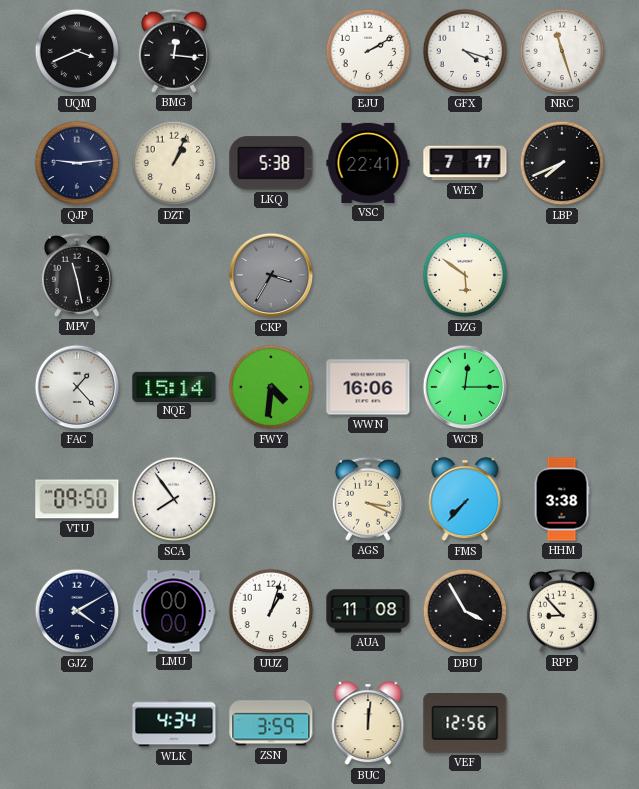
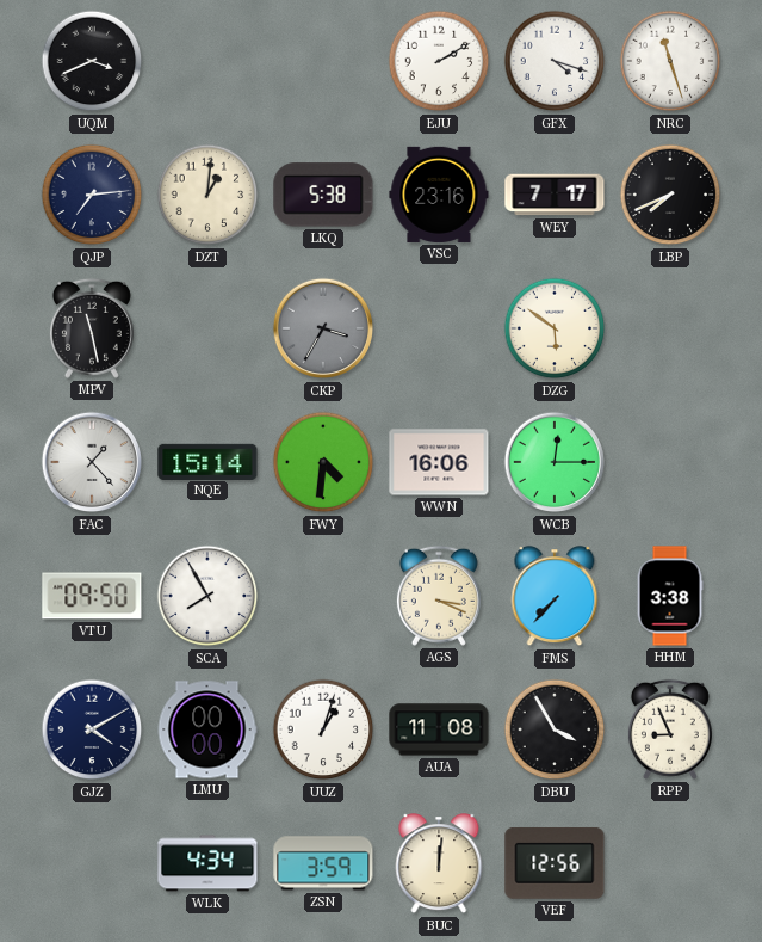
BMG: 12:16 -> none
QJP: 9:14 -> 7:14
DZT: 1:04 -> 1:01
VSC: 22:41 -> 23:16
SCA: 7:54 -> 7:55
RPP: 8:53 -> 8:56
